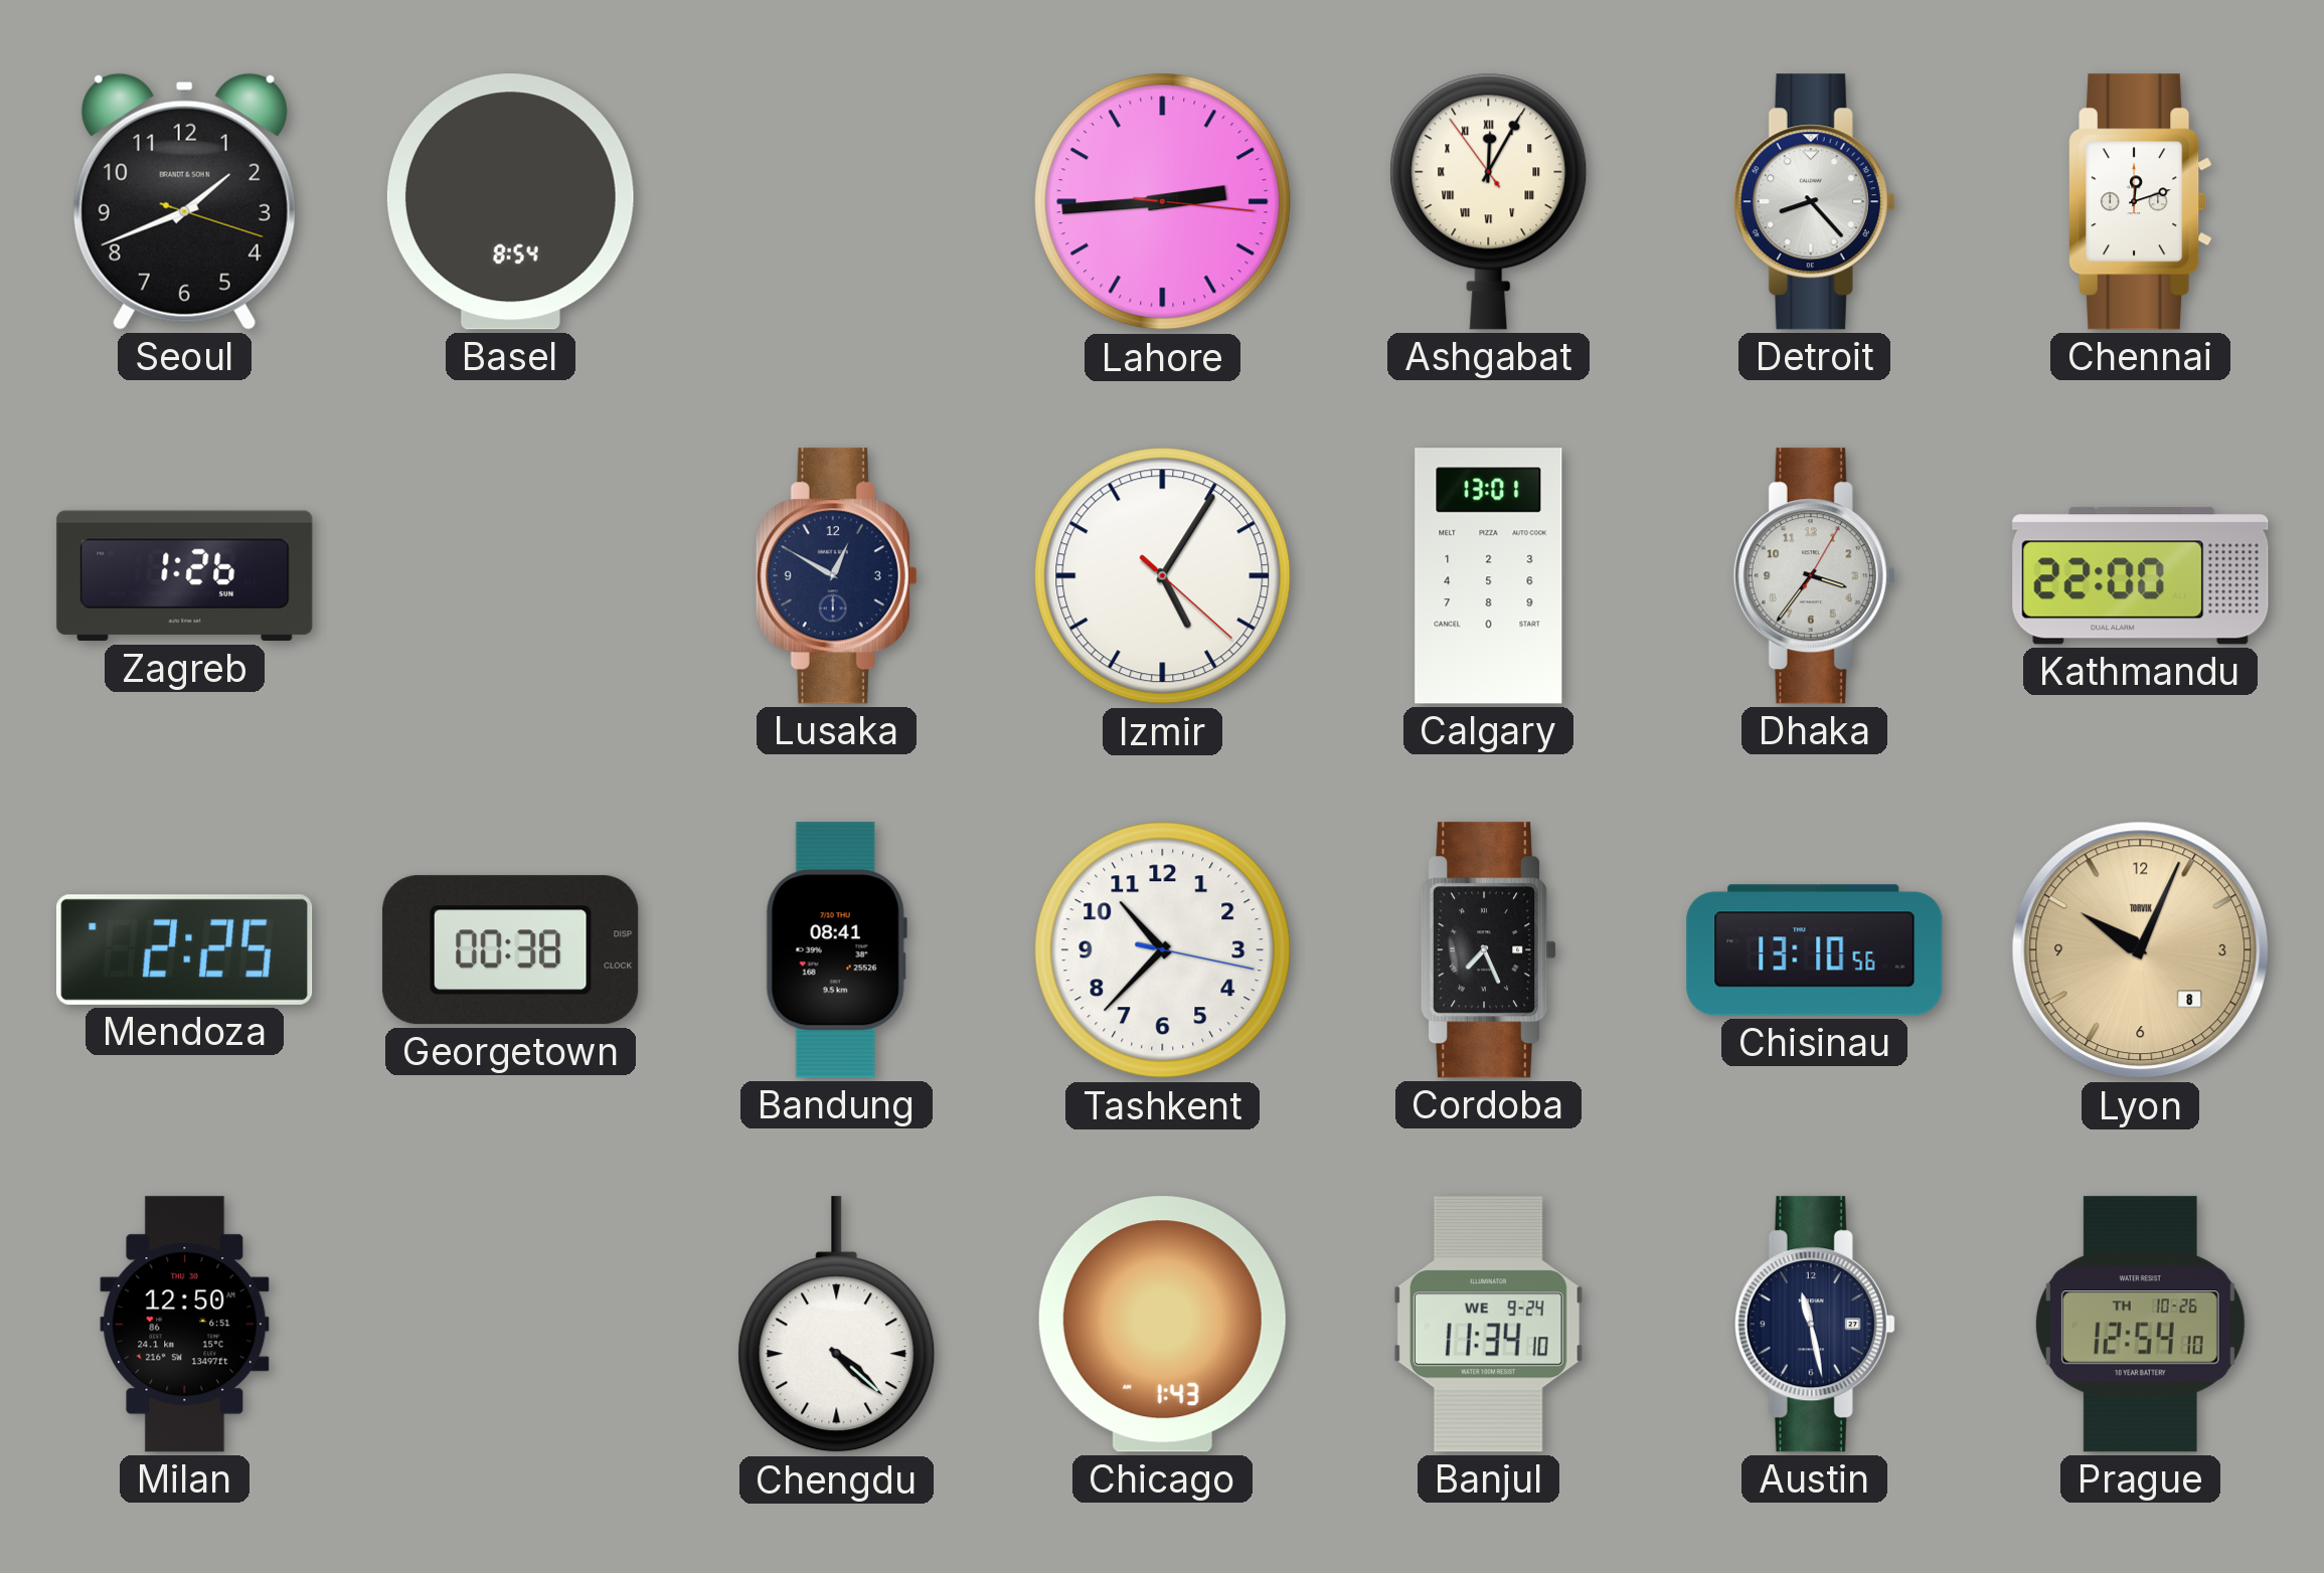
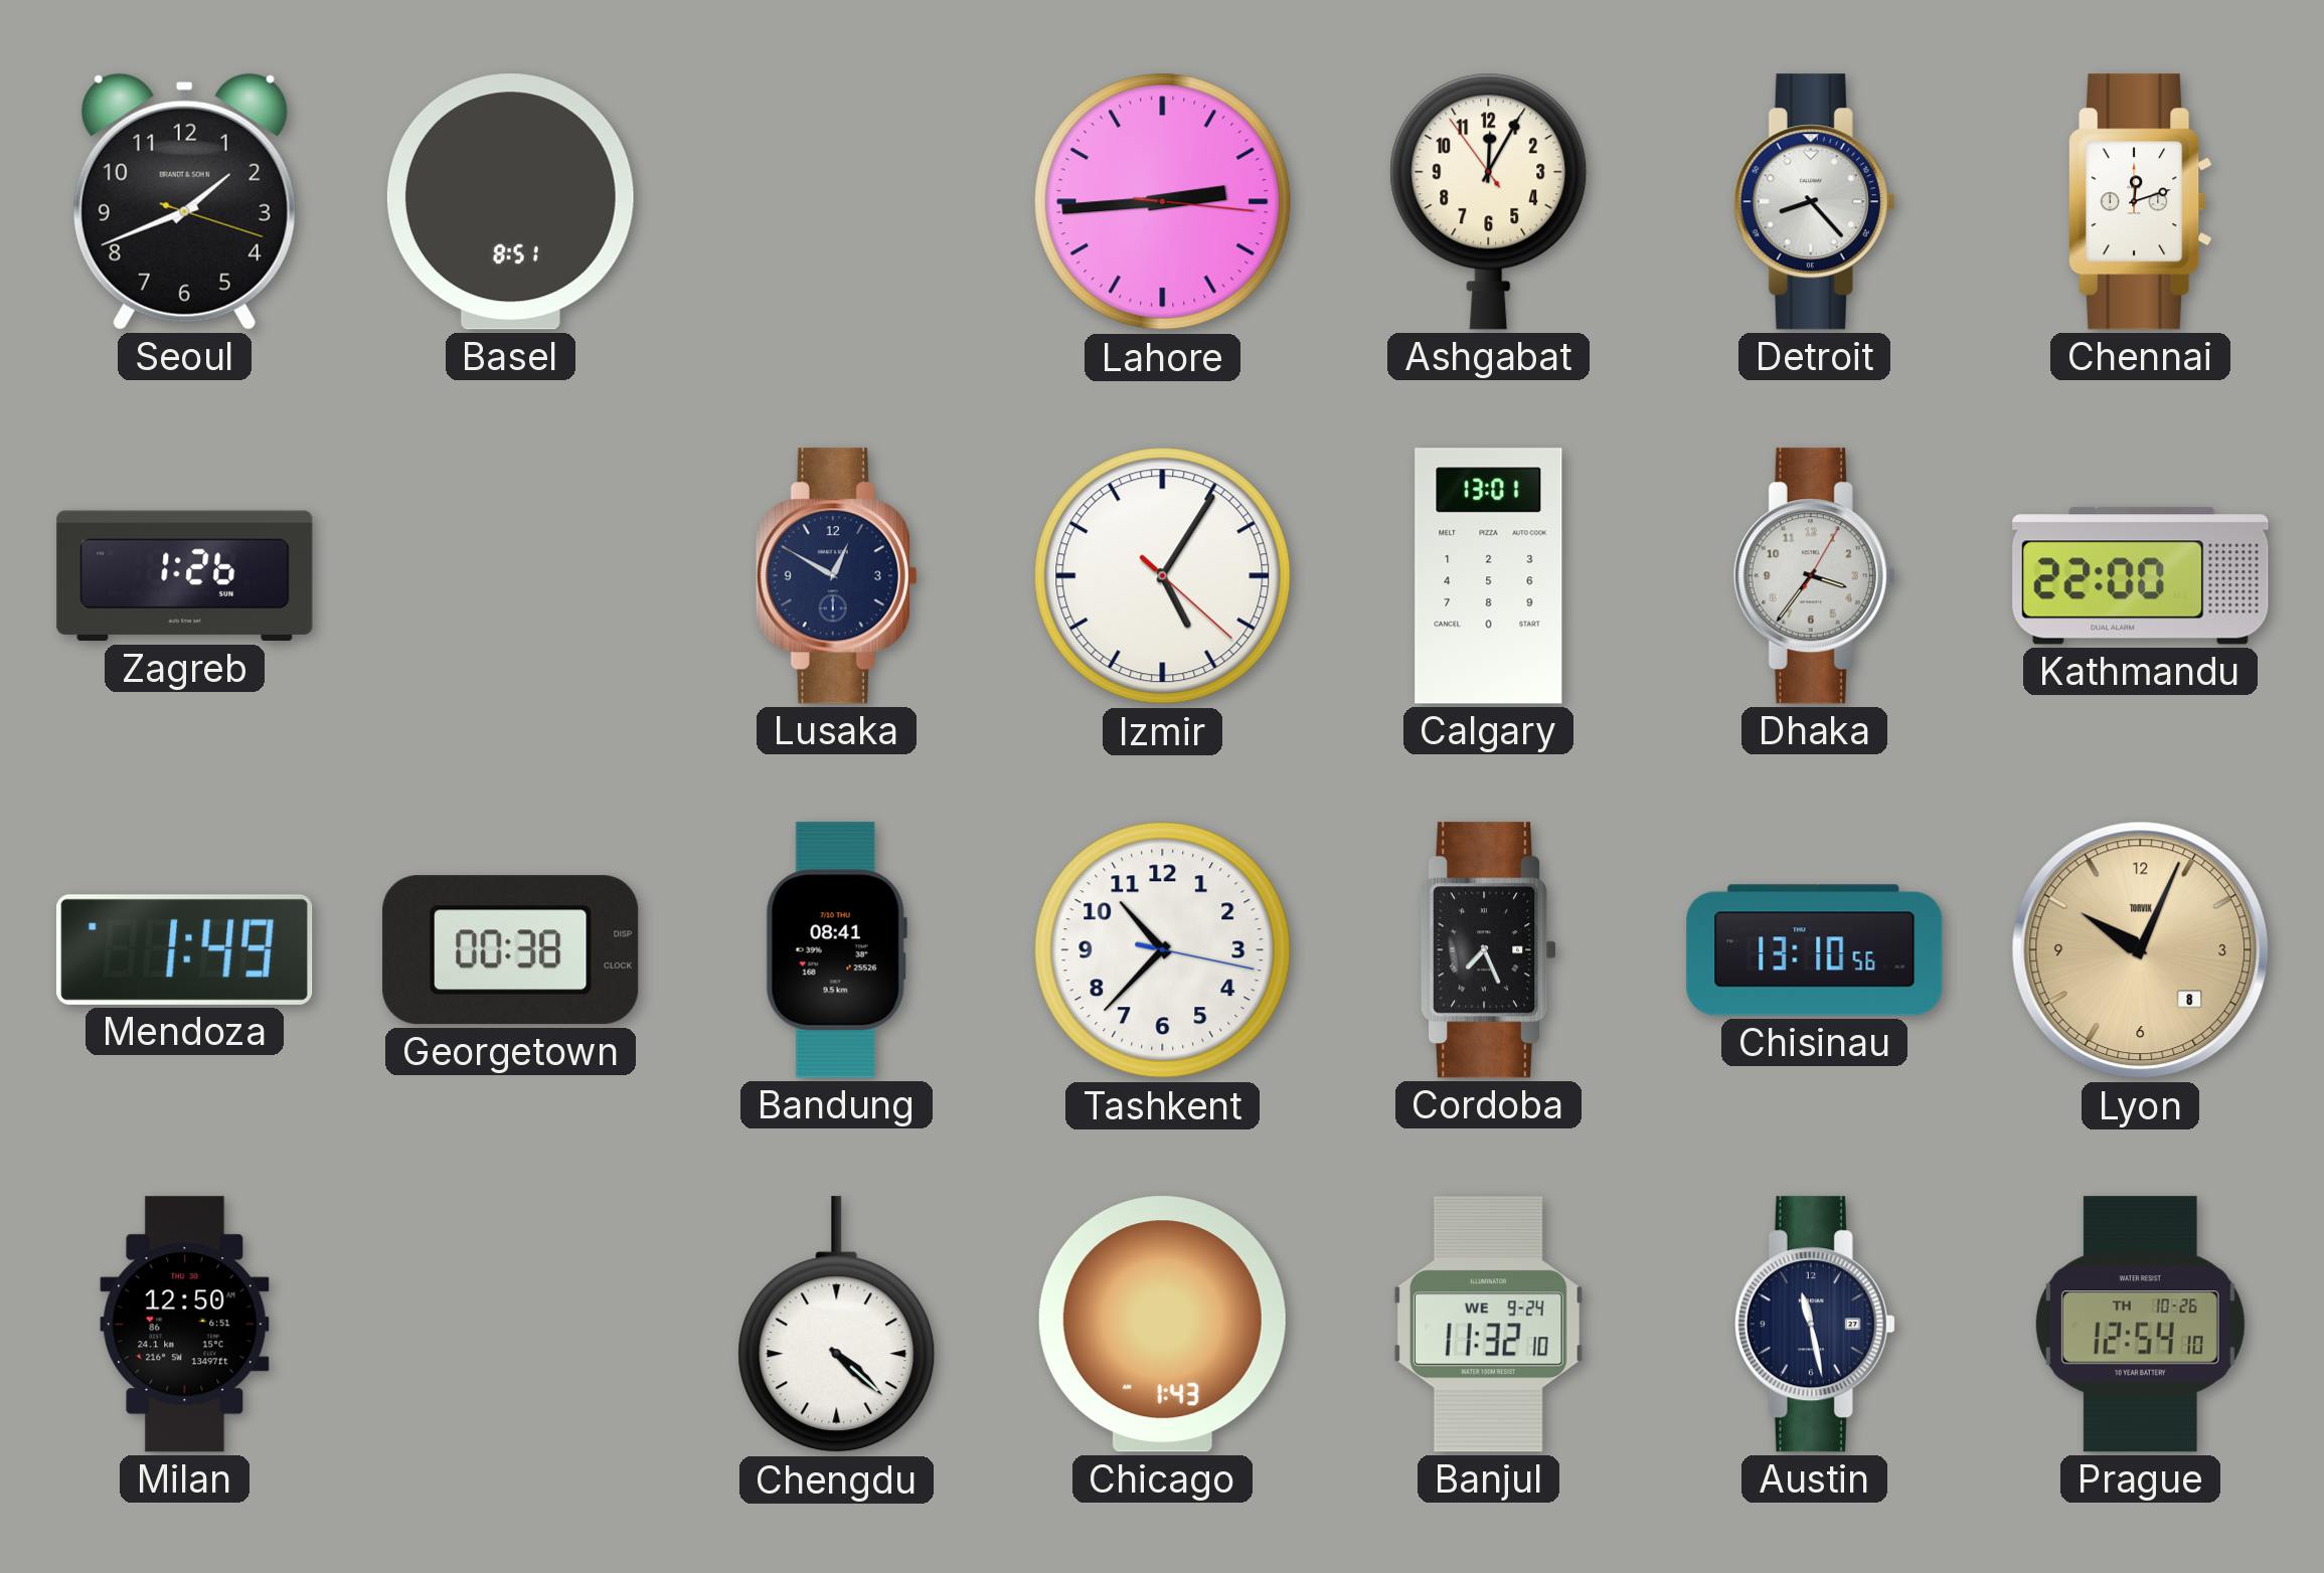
Basel: 8:54 -> 8:51
Ashgabat numerals: Roman -> Arabic
Mendoza: 2:25 -> 1:49
Banjul: 11:34 -> 11:32
